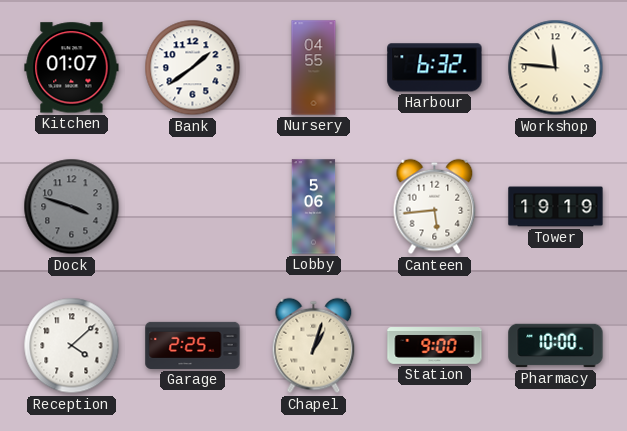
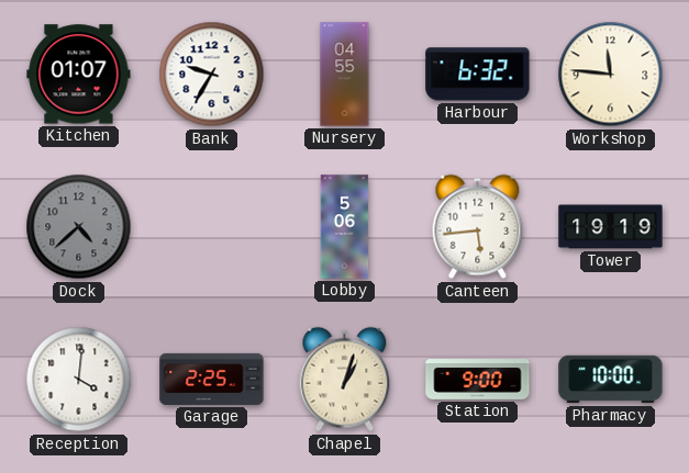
Bank: 1:39 -> 9:35
Dock: 3:48 -> 4:38
Reception: 4:08 -> 4:01
